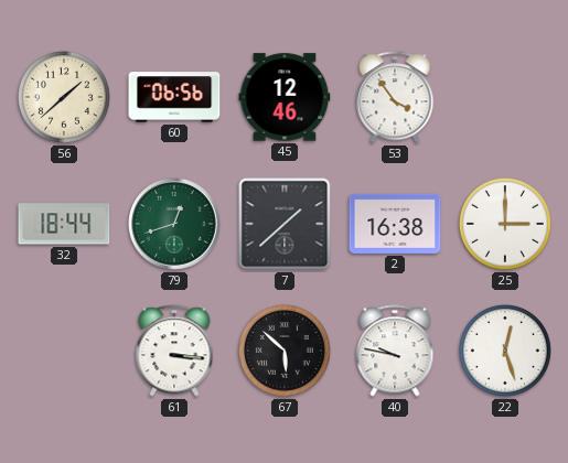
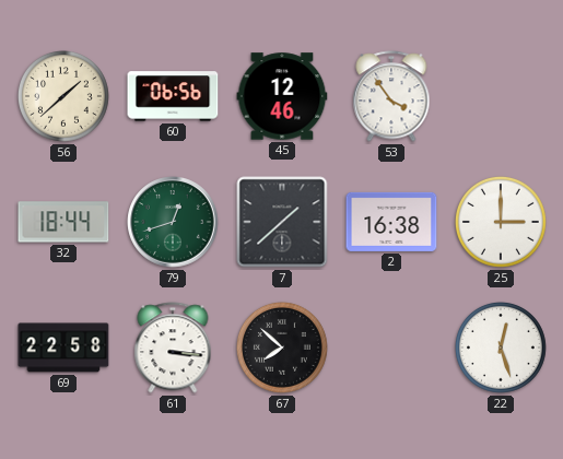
69: none -> 22:58
67: 5:52 -> 7:52
40: 9:47 -> none
